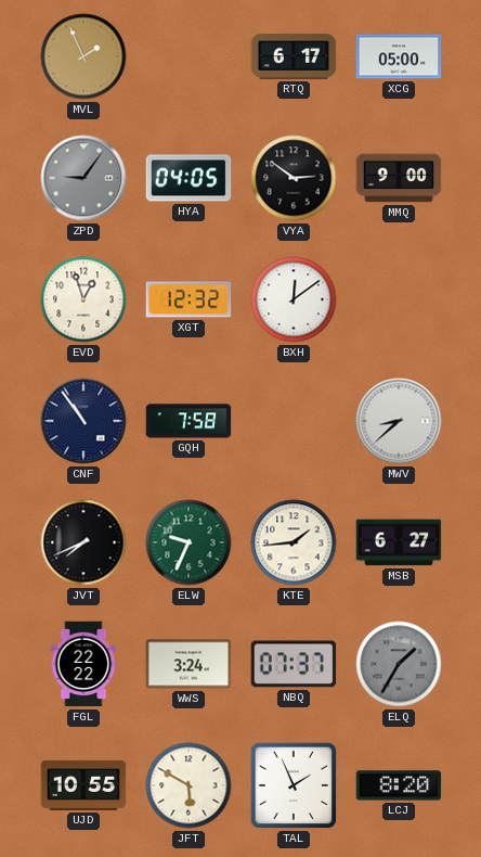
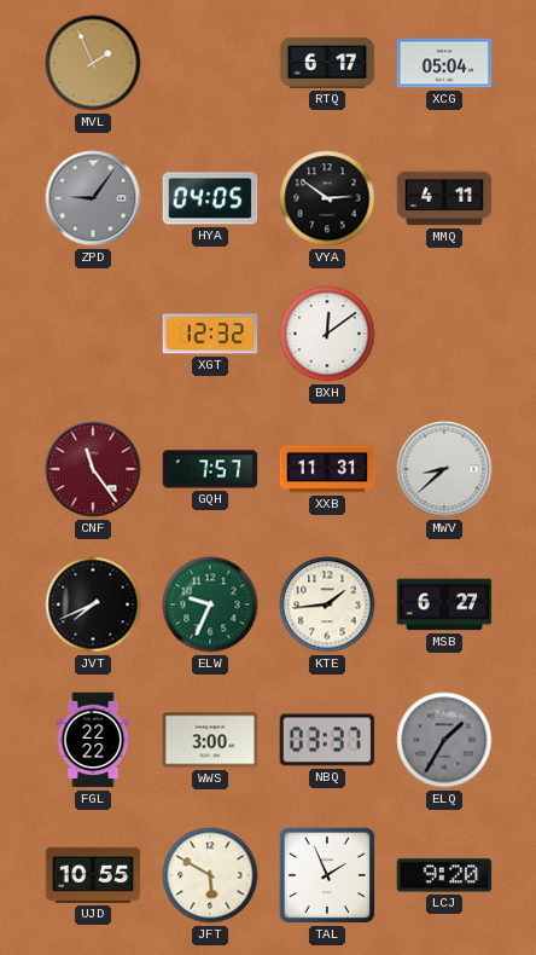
XCG: 05:00 -> 05:04
MMQ: 9:00 -> 4:11
EVD: 12:57 -> none
CNF: 10:54 -> 11:24
CNF dial: navy -> burgundy
GQH: 7:58 -> 7:57
XXB: none -> 11:31
WWS: 3:24 -> 3:00
NBQ: 07:37 -> 03:37
LCJ: 8:20 -> 9:20
